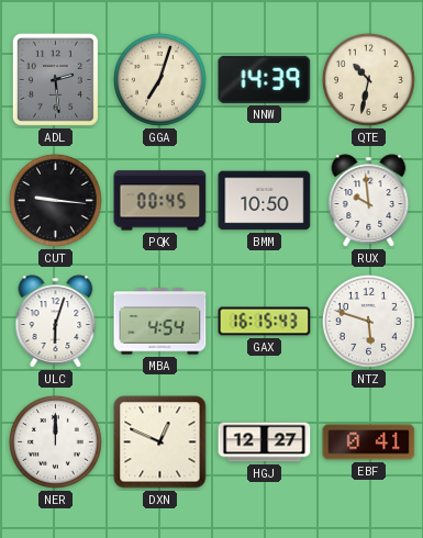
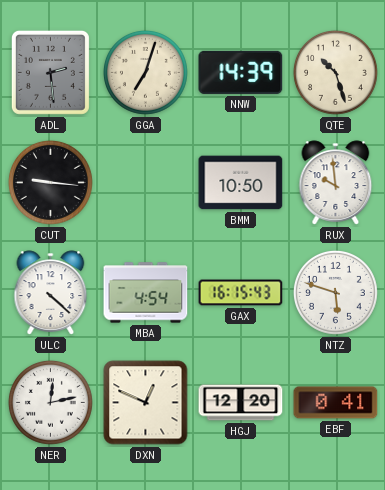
QTE: 10:32 -> 10:27
PQK: 00:45 -> none
ULC: 6:03 -> 4:22
NER: 12:00 -> 12:13
HGJ: 12:27 -> 12:20
